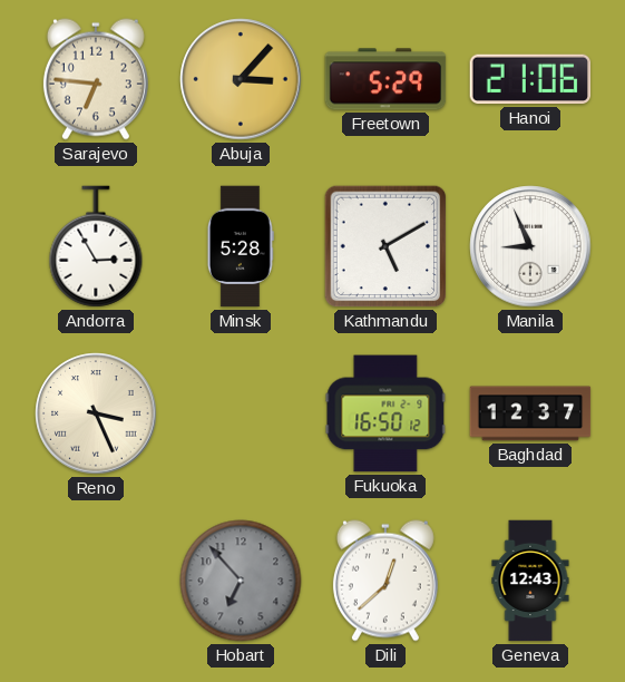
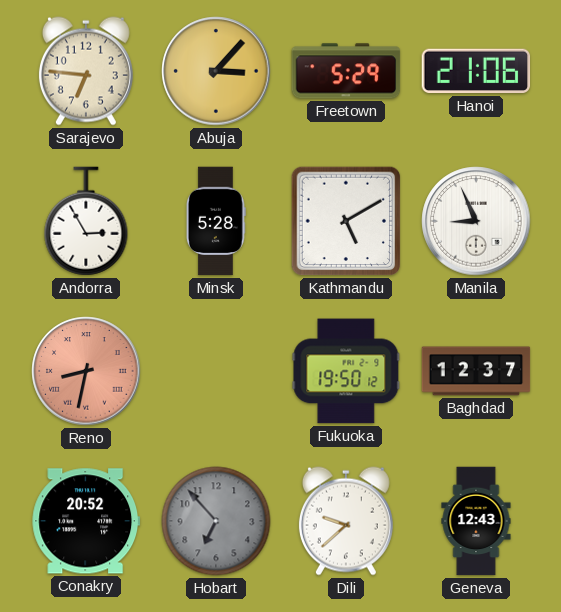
Reno: 3:26 -> 8:32
Reno dial: cream -> salmon
Fukuoka: 16:50 -> 19:50
Conakry: none -> 20:52
Dili: 12:38 -> 9:38
